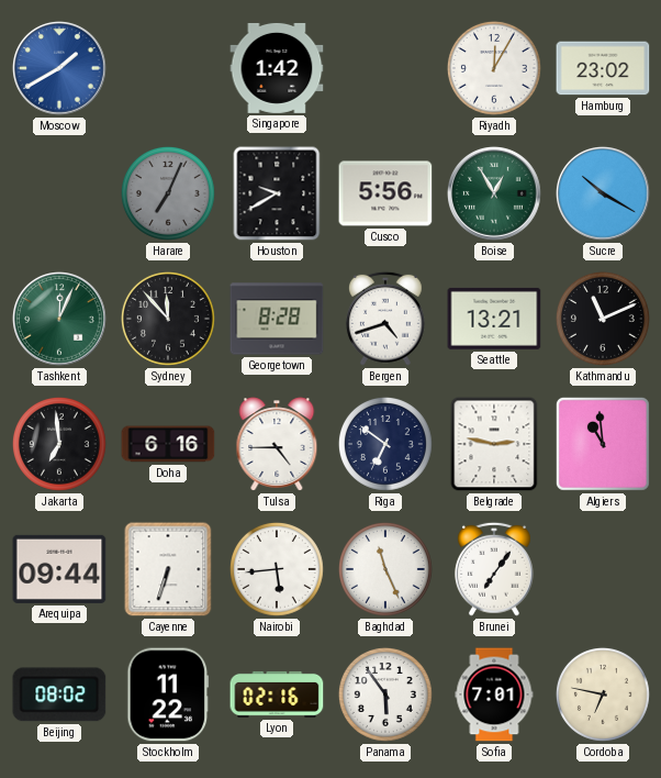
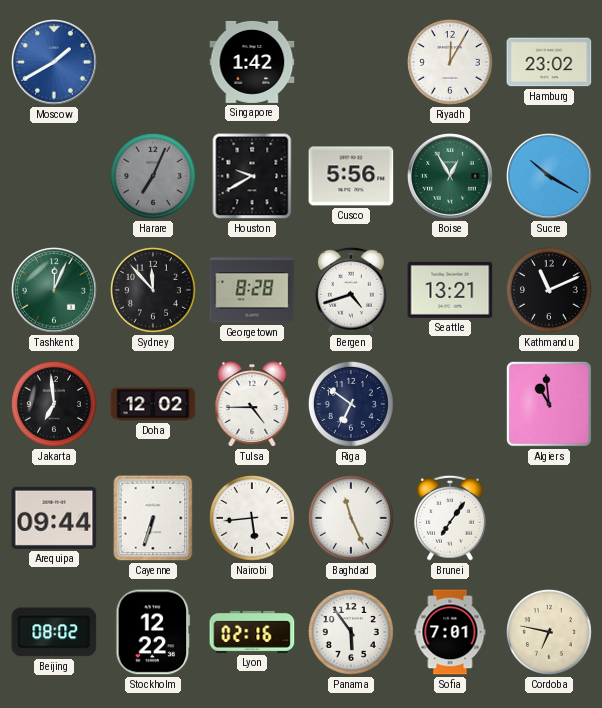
Doha: 6:16 -> 12:02
Belgrade: 2:47 -> none
Stockholm: 11:22 -> 12:22
